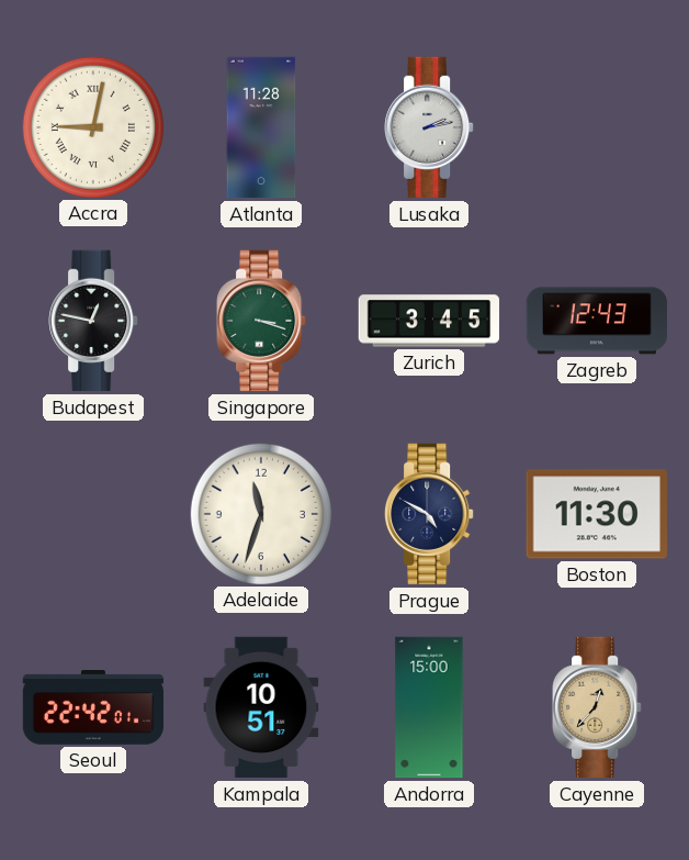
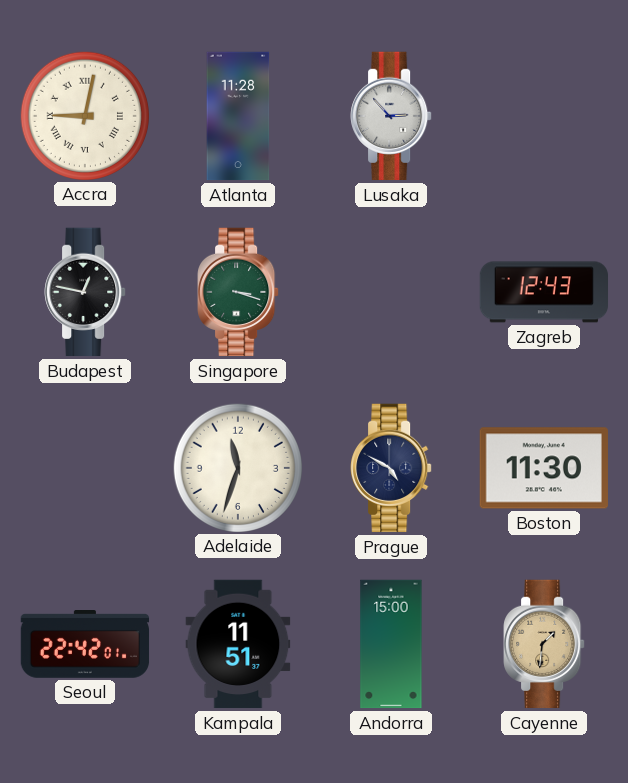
Lusaka: 2:13 -> 2:53
Zurich: 3:45 -> none
Kampala: 10:51 -> 11:51
Cayenne: 12:37 -> 1:31
